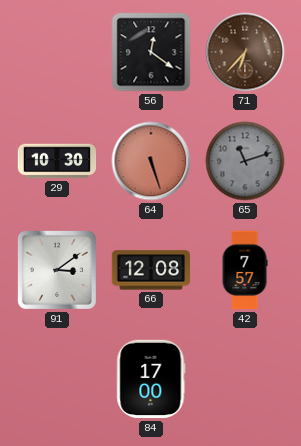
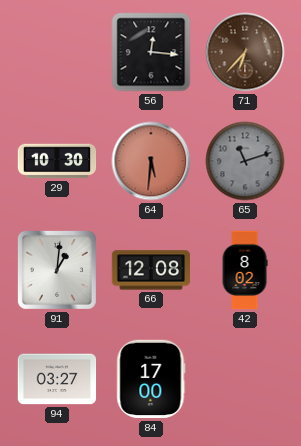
56: 12:21 -> 12:16
64: 5:27 -> 5:31
91: 3:09 -> 1:01
42: 7:57 -> 8:02
94: none -> 03:27
